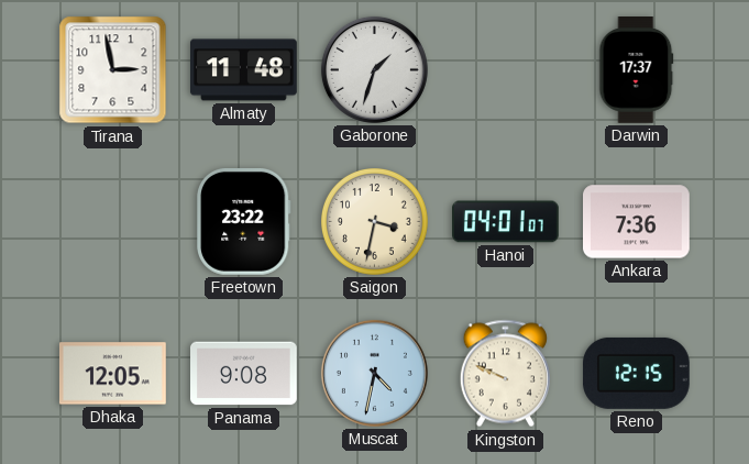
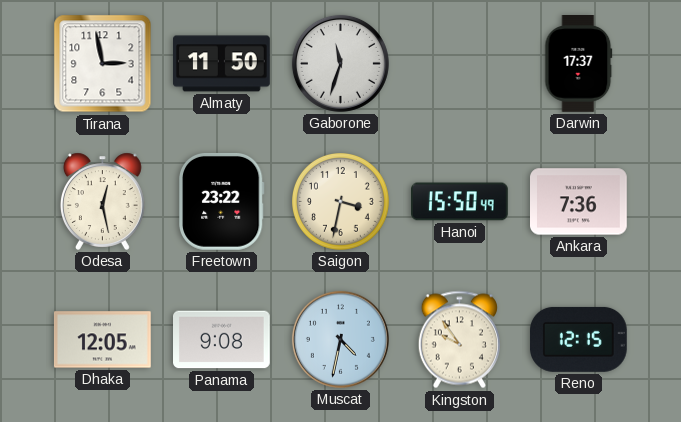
Almaty: 11:48 -> 11:50
Gaborone: 1:33 -> 11:33
Odesa: none -> 12:28
Hanoi: 04:01 -> 15:50
Kingston: 9:49 -> 9:54
